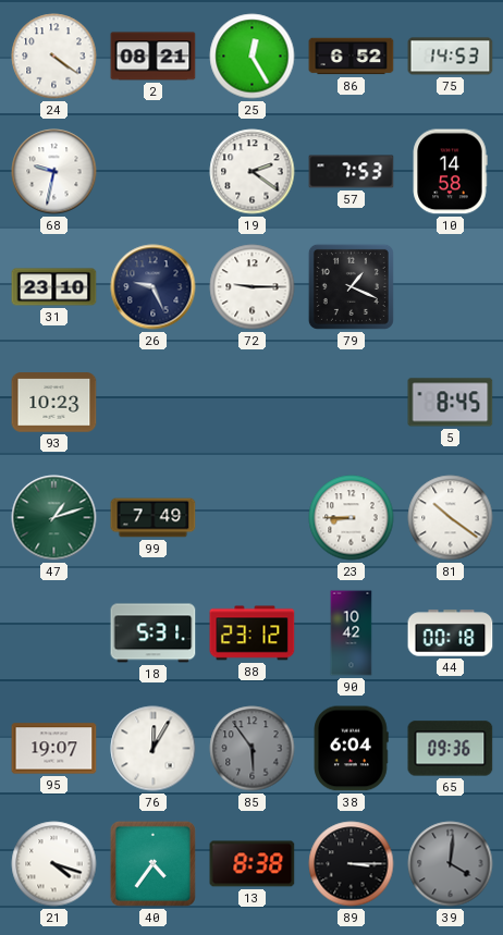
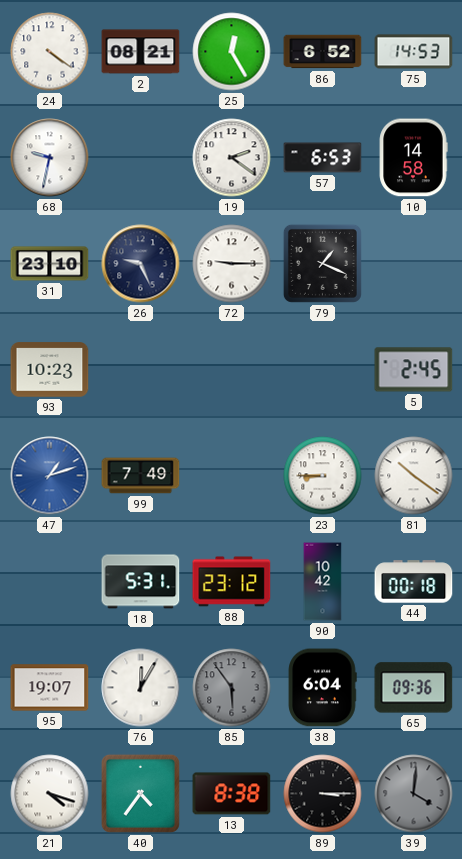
57: 7:53 -> 6:53
5: 8:45 -> 2:45
47 dial: green -> blue
